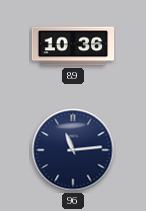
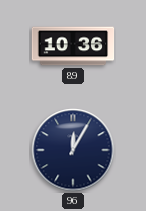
96: 11:14 -> 12:05
